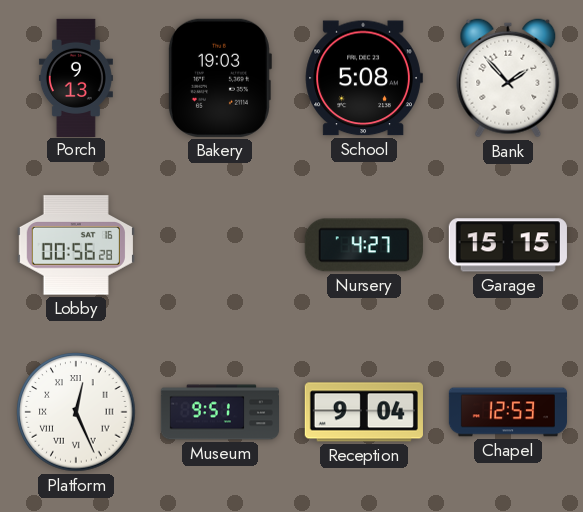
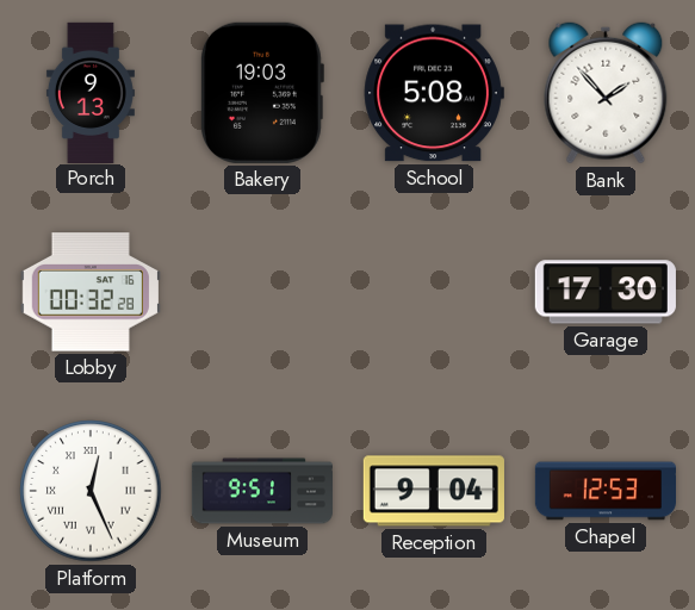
Lobby: 00:56 -> 00:32
Nursery: 4:27 -> none
Garage: 15:15 -> 17:30
